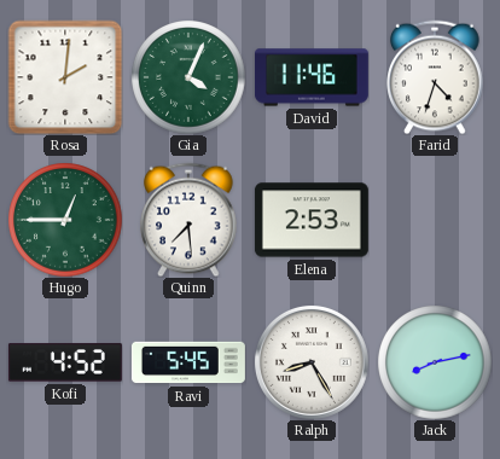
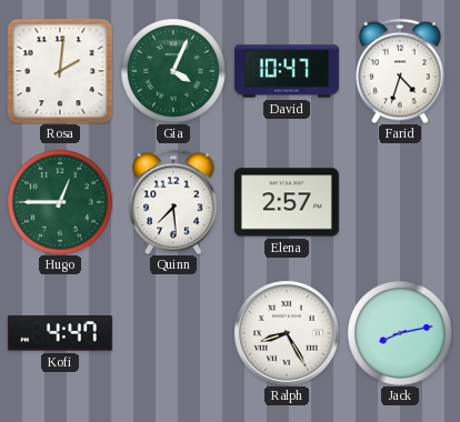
David: 11:46 -> 10:47
Elena: 2:53 -> 2:57
Kofi: 4:52 -> 4:47
Ravi: 5:45 -> none
